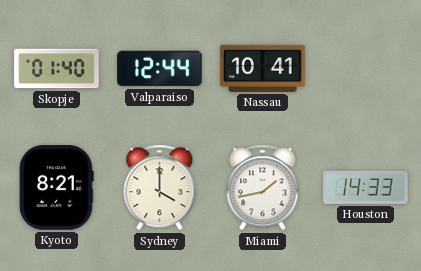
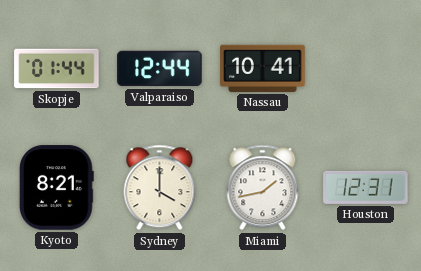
Skopje: 01:40 -> 01:44
Houston: 14:33 -> 12:31
